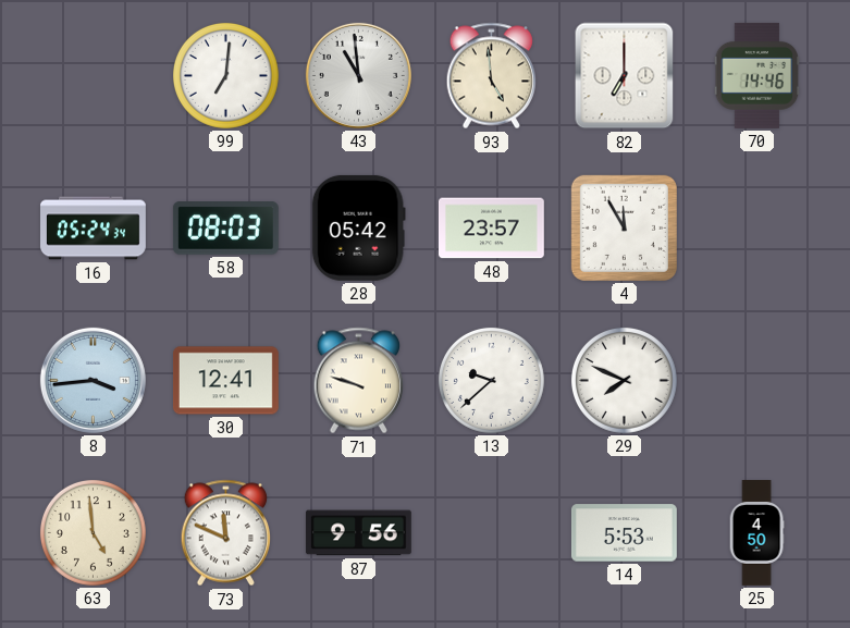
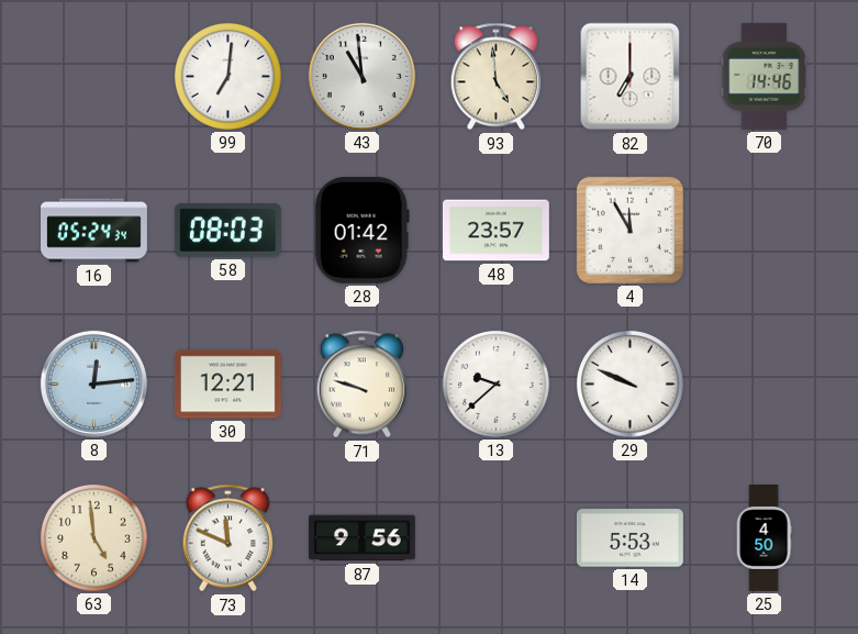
28: 05:42 -> 01:42
8: 3:44 -> 12:14
30: 12:41 -> 12:21
29: 7:49 -> 9:49
